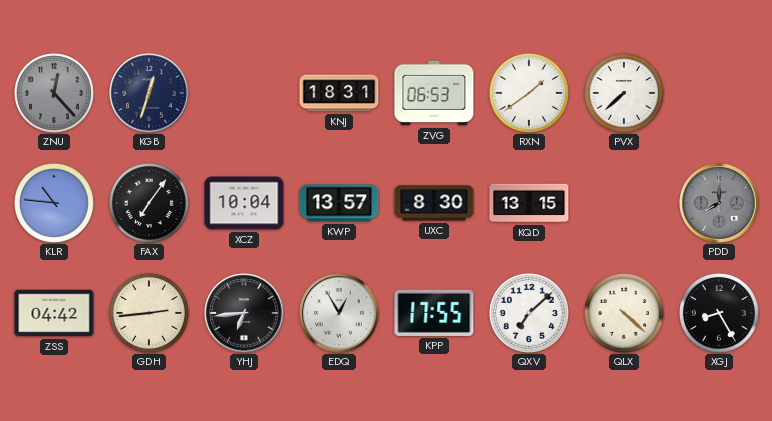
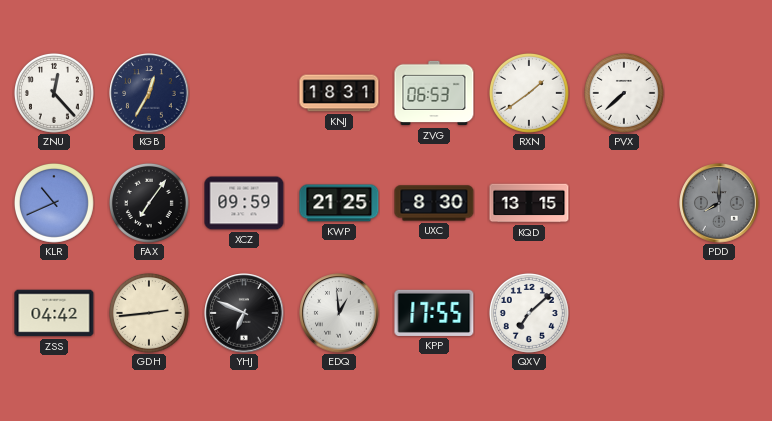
ZNU dial: grey -> white
KGB: 12:33 -> 12:35
KLR: 10:46 -> 10:41
XCZ: 10:04 -> 09:59
KWP: 13:57 -> 21:25
YHJ: 6:44 -> 6:49
EDQ: 12:55 -> 12:59
QLX: 4:22 -> none
XGJ: 8:25 -> none
